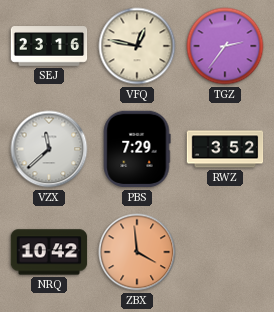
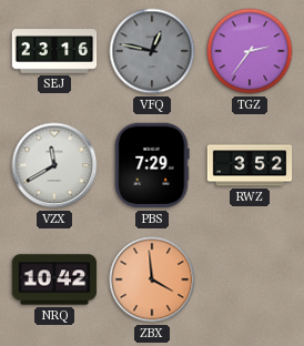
VFQ dial: cream -> grey
VZX: 11:38 -> 11:40
